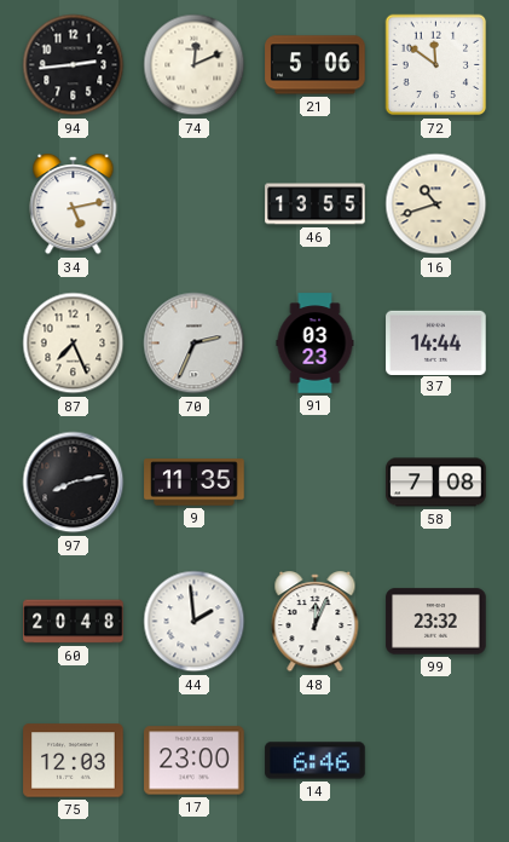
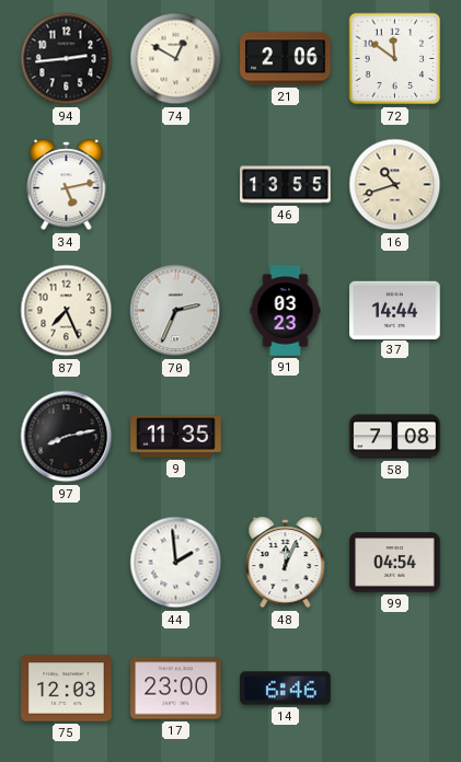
74: 12:11 -> 12:50
21: 5:06 -> 2:06
60: 20:48 -> none
99: 23:32 -> 04:54
